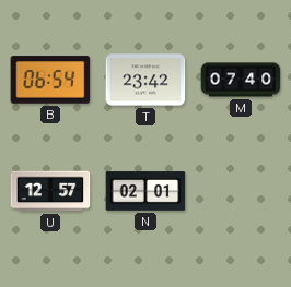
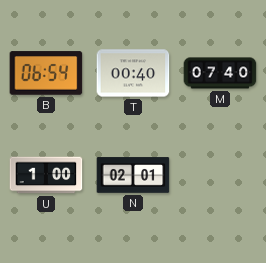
T: 23:42 -> 00:40
U: 12:57 -> 1:00
